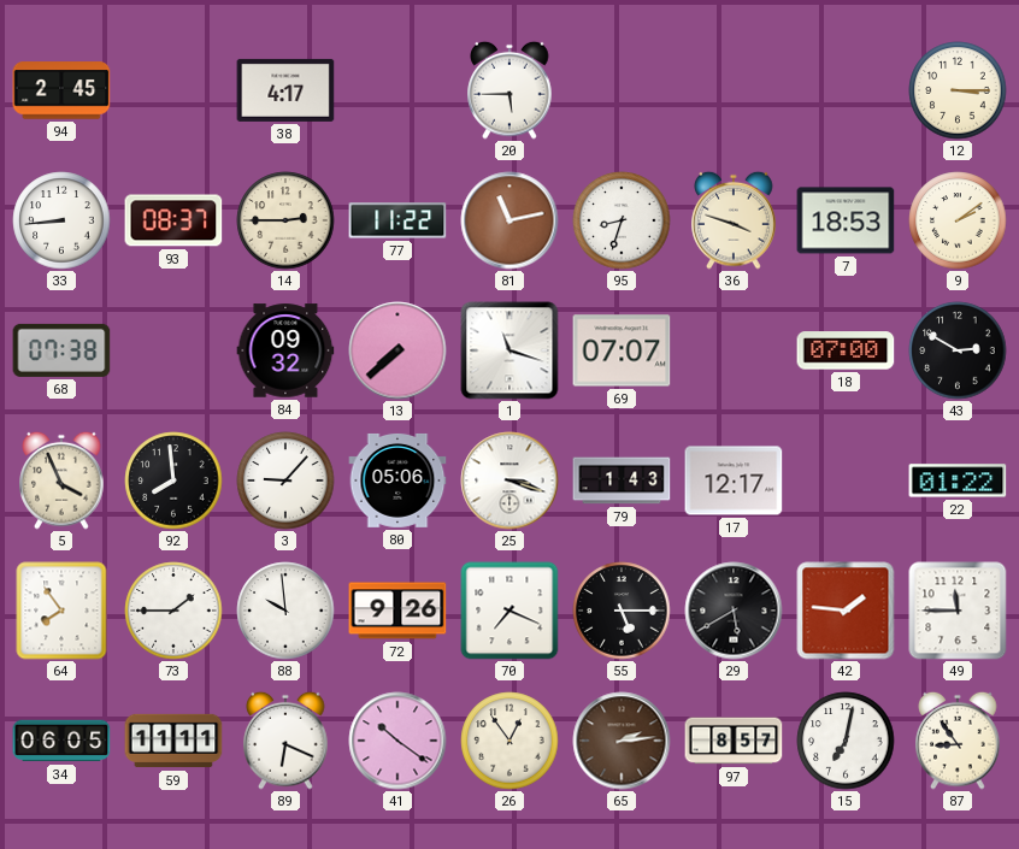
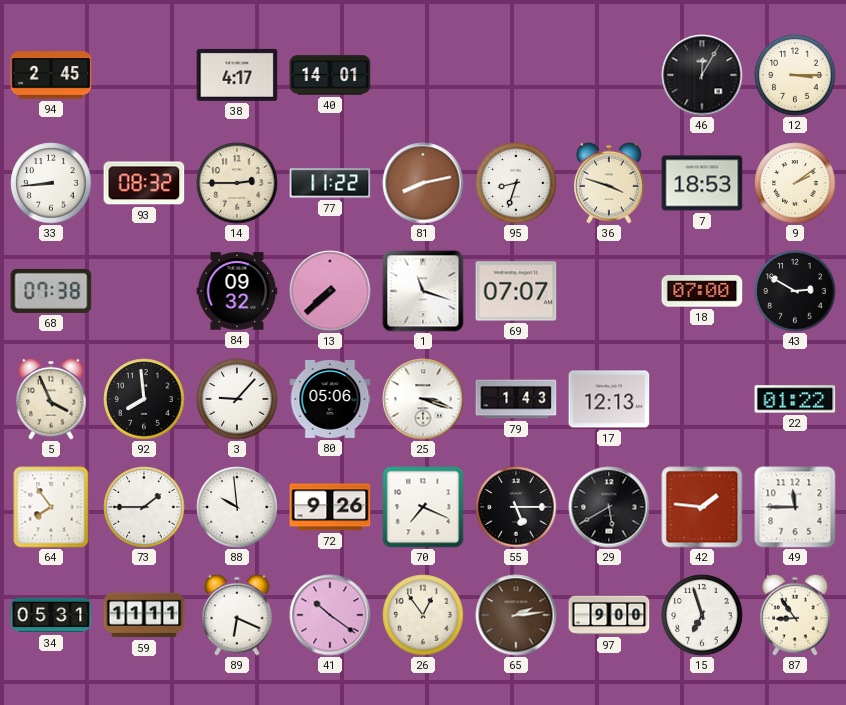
40: none -> 14:01
20: 5:45 -> none
46: none -> 12:05
93: 08:37 -> 08:32
81: 11:13 -> 8:13
17: 12:17 -> 12:13
34: 06:05 -> 05:31
97: 8:57 -> 9:00
15: 7:02 -> 6:57
